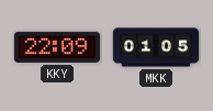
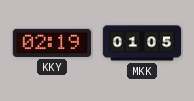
KKY: 22:09 -> 02:19
